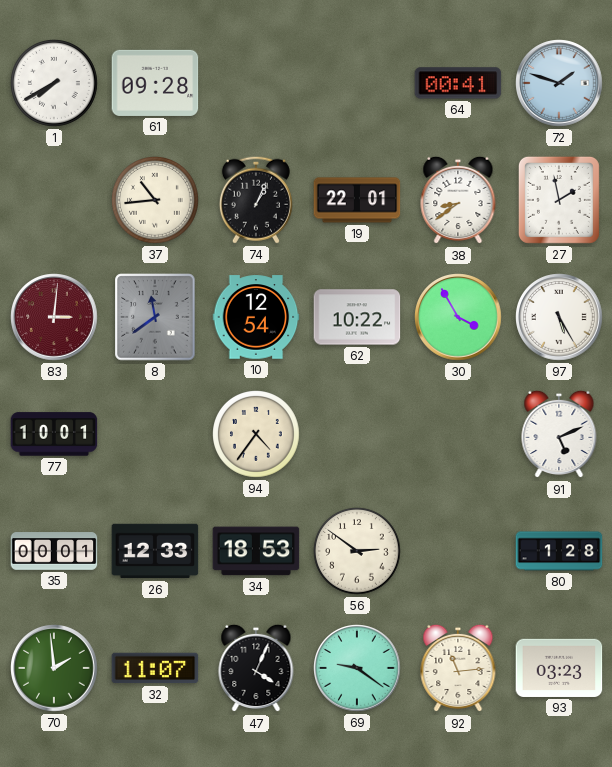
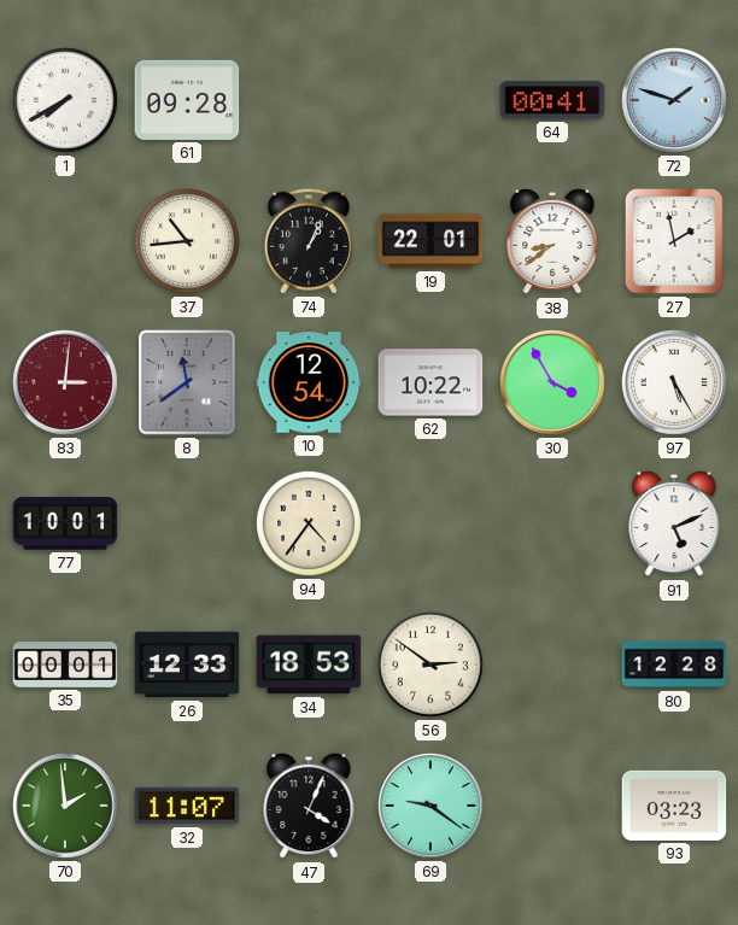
80: 1:28 -> 12:28
92: 11:14 -> none
